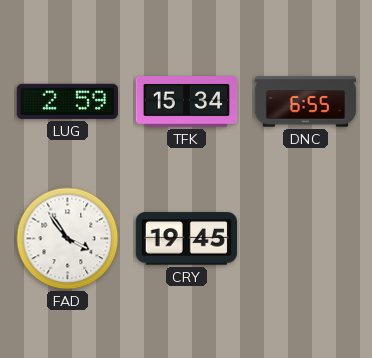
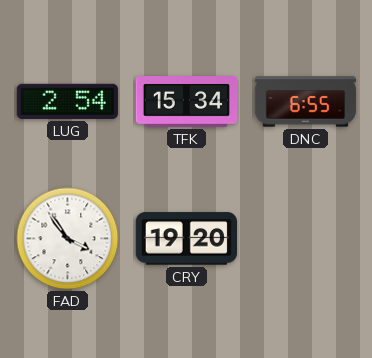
LUG: 2:59 -> 2:54
CRY: 19:45 -> 19:20
